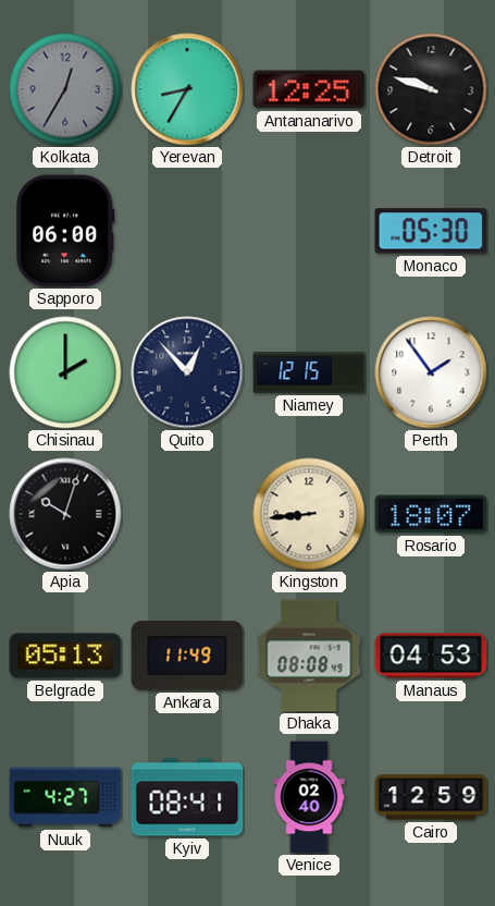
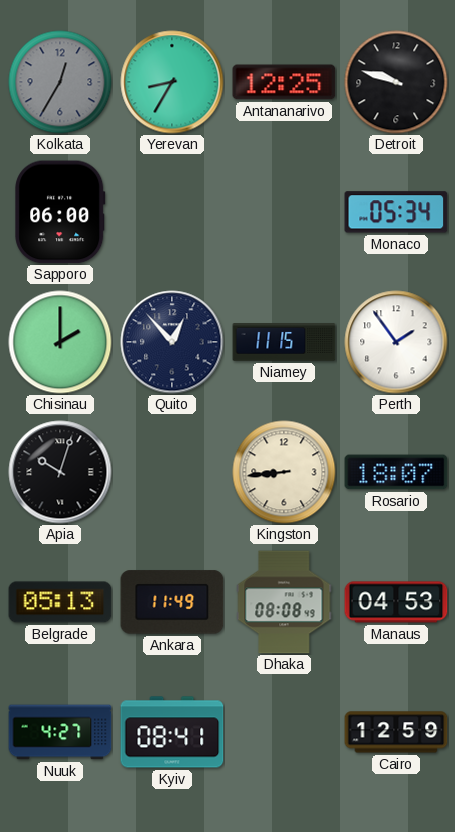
Monaco: 05:30 -> 05:34
Niamey: 12:15 -> 11:15
Venice: 02:40 -> none
